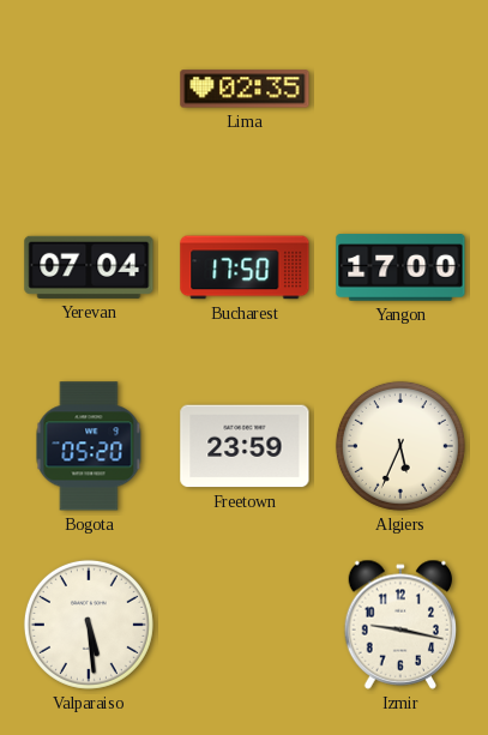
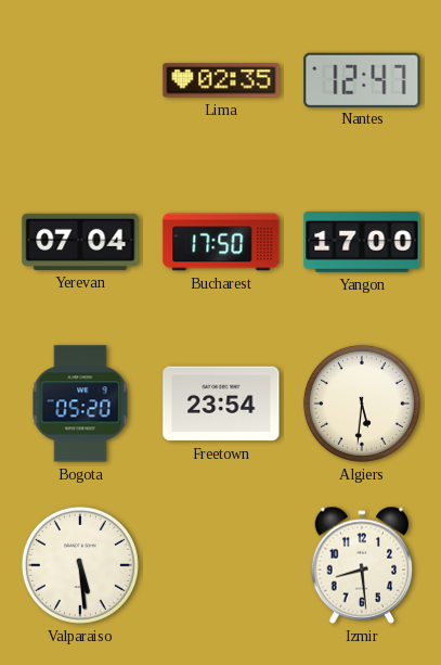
Nantes: none -> 12:47
Freetown: 23:59 -> 23:54
Algiers: 5:34 -> 5:31
Izmir: 9:17 -> 8:29
